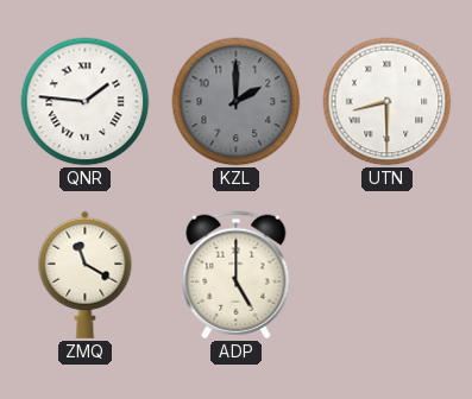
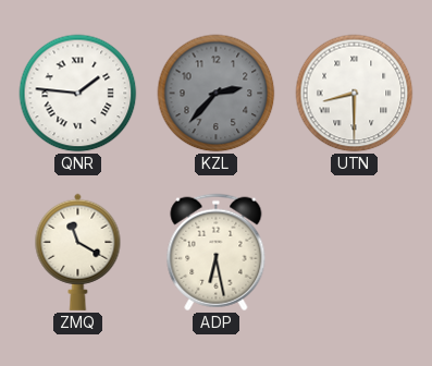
KZL: 2:00 -> 2:37
ADP: 5:00 -> 6:28
